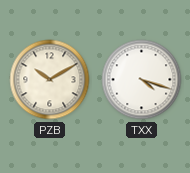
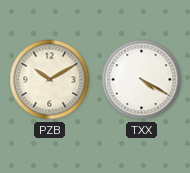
TXX: 4:18 -> 4:20
